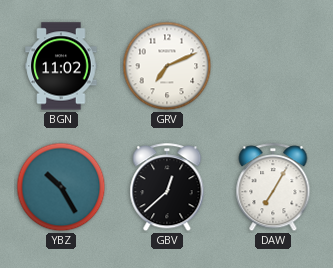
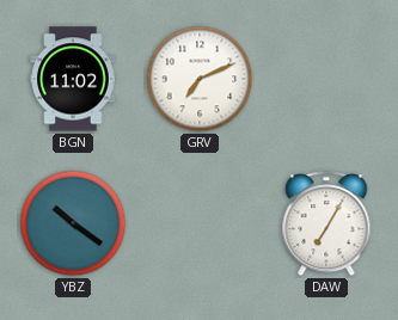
YBZ: 10:25 -> 10:21
GBV: 12:38 -> none
